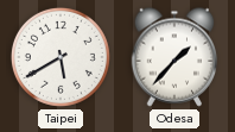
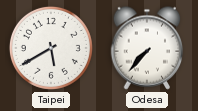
Odesa: 1:37 -> 7:37
